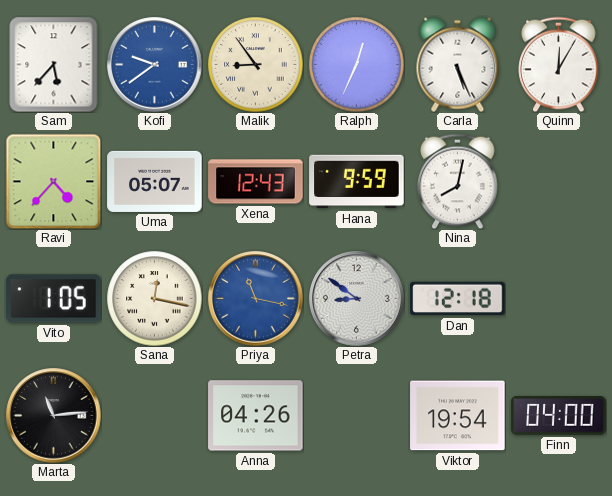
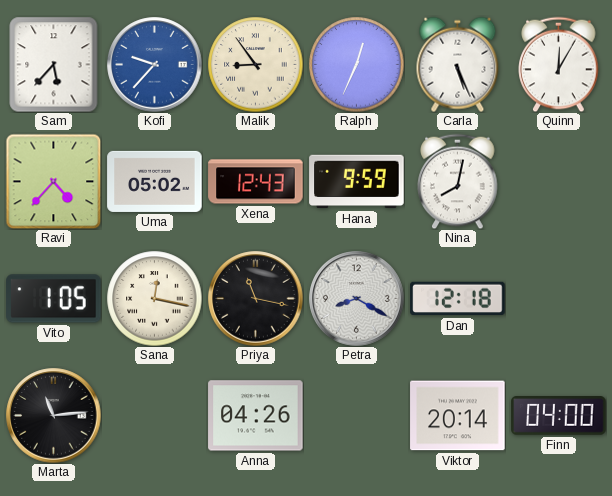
Kofi: 9:39 -> 9:37
Uma: 05:07 -> 05:02
Priya dial: blue -> black
Petra: 8:51 -> 8:20
Viktor: 19:54 -> 20:14
